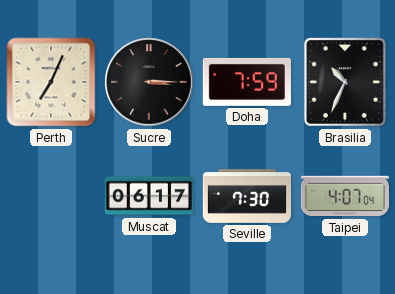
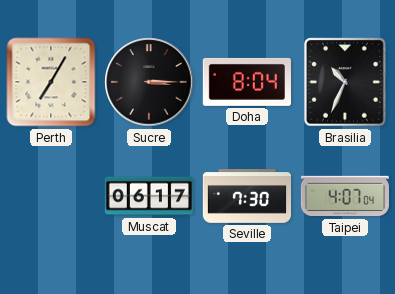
Perth: 7:04 -> 7:05
Doha: 7:59 -> 8:04
